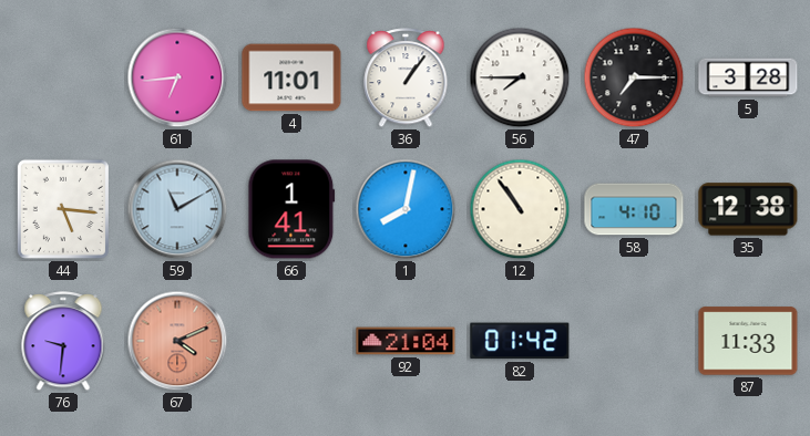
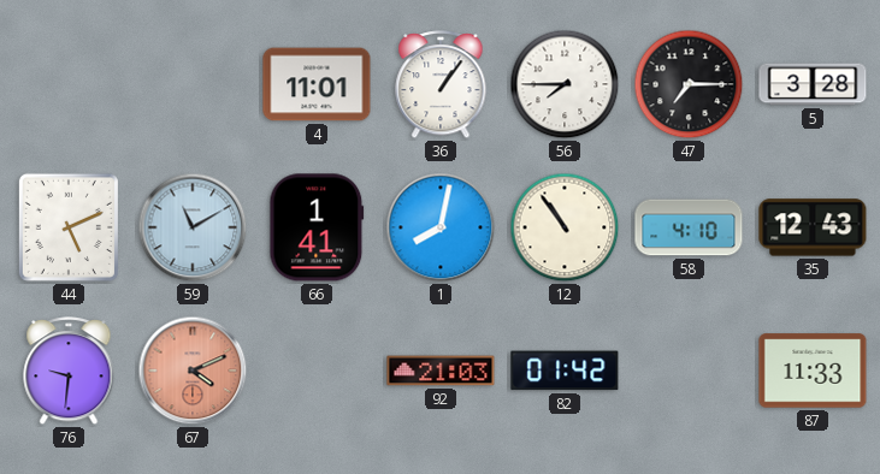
61: 6:44 -> none
44: 5:16 -> 5:11
35: 12:38 -> 12:43
92: 21:04 -> 21:03
